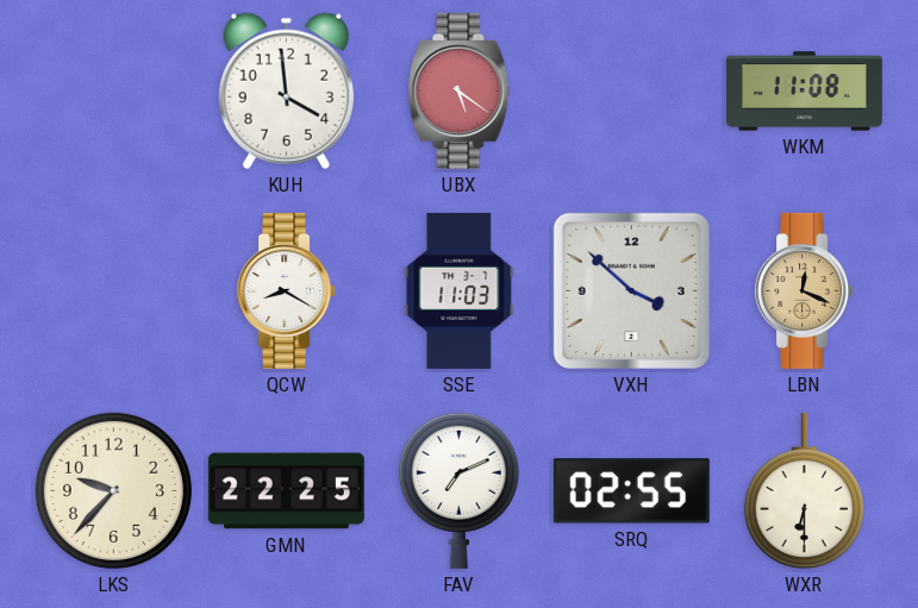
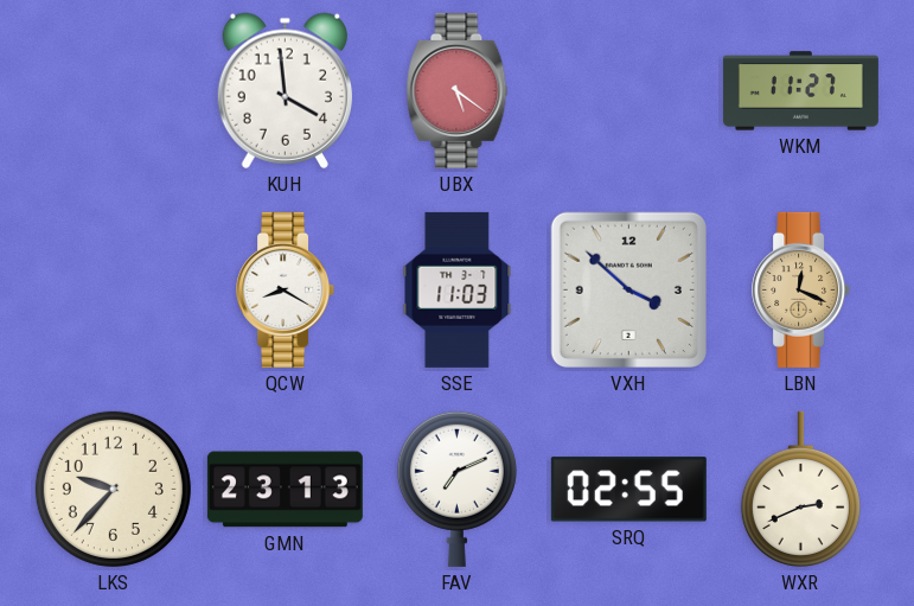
WKM: 11:08 -> 11:27
GMN: 22:25 -> 23:13
WXR: 6:30 -> 2:41
